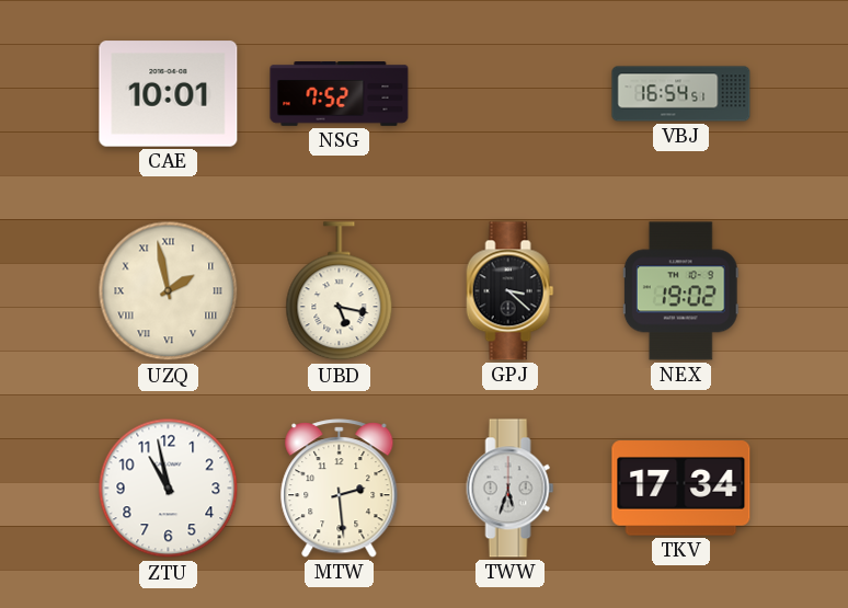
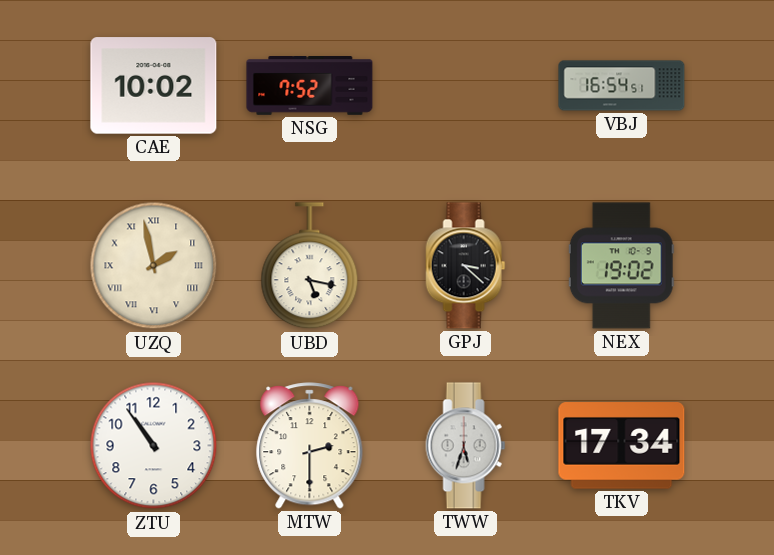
CAE: 10:01 -> 10:02
ZTU: 10:58 -> 10:54
MTW: 2:29 -> 2:30
